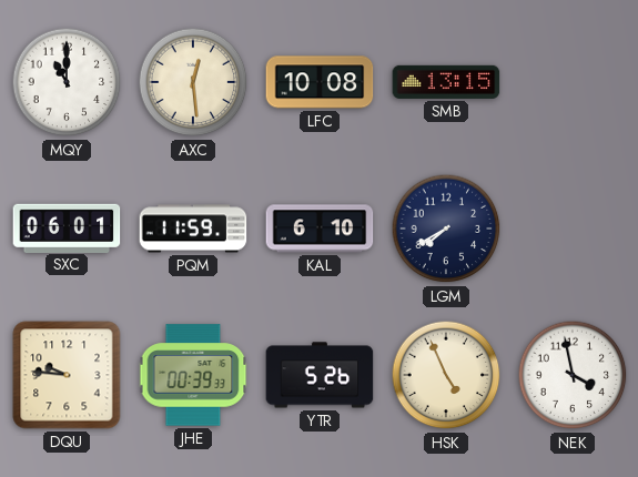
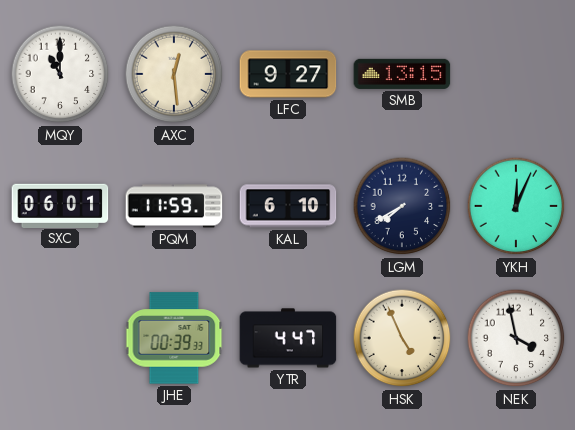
LFC: 10:08 -> 9:27
YKH: none -> 12:04
DQU: 9:46 -> none
YTR: 5:26 -> 4:47
